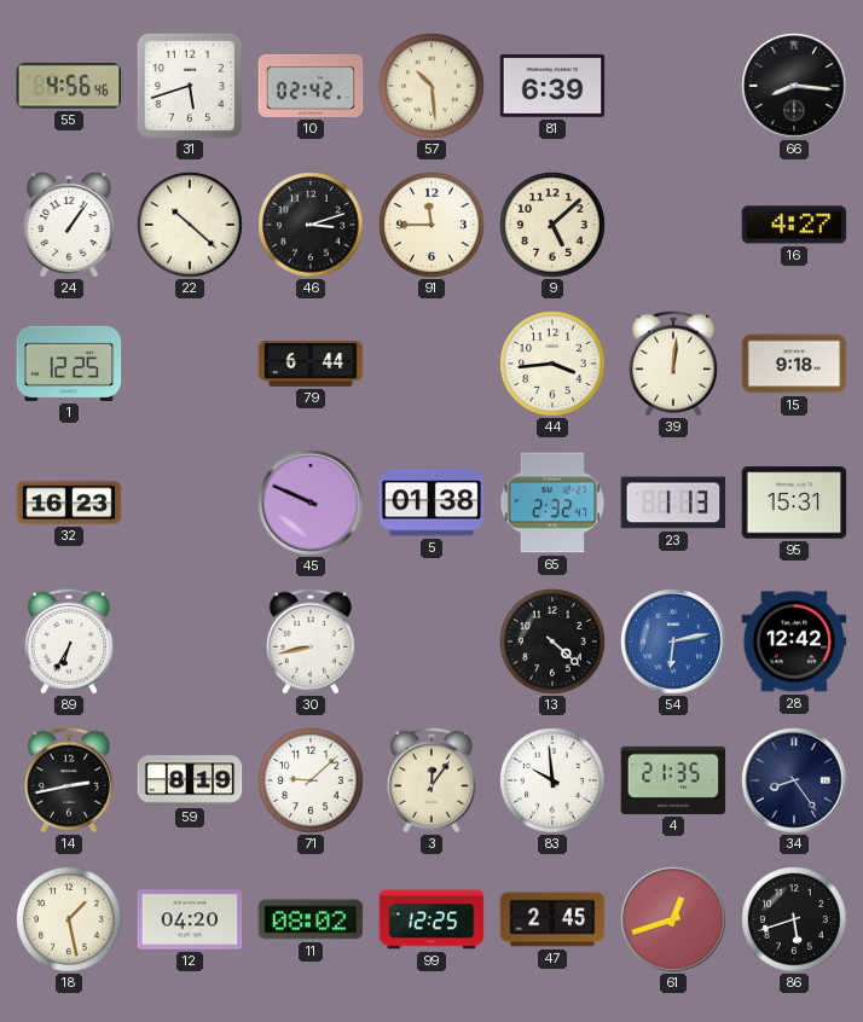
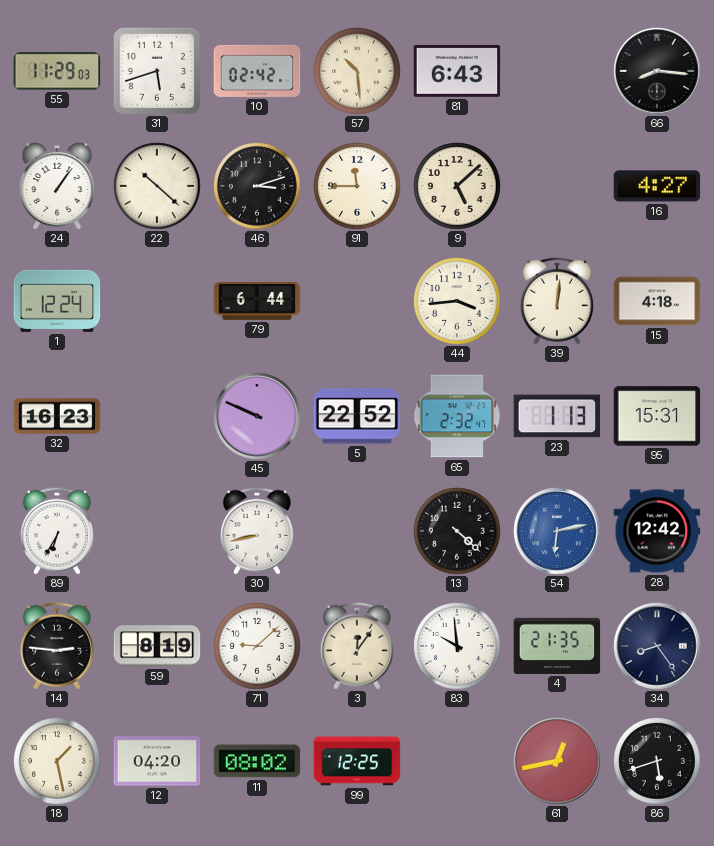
55: 4:56 -> 11:29
81: 6:39 -> 6:43
1: 12:25 -> 12:24
15: 9:18 -> 4:18
5: 01:38 -> 22:52
14: 2:43 -> 2:46
47: 2:45 -> none
61: 12:42 -> 12:43
